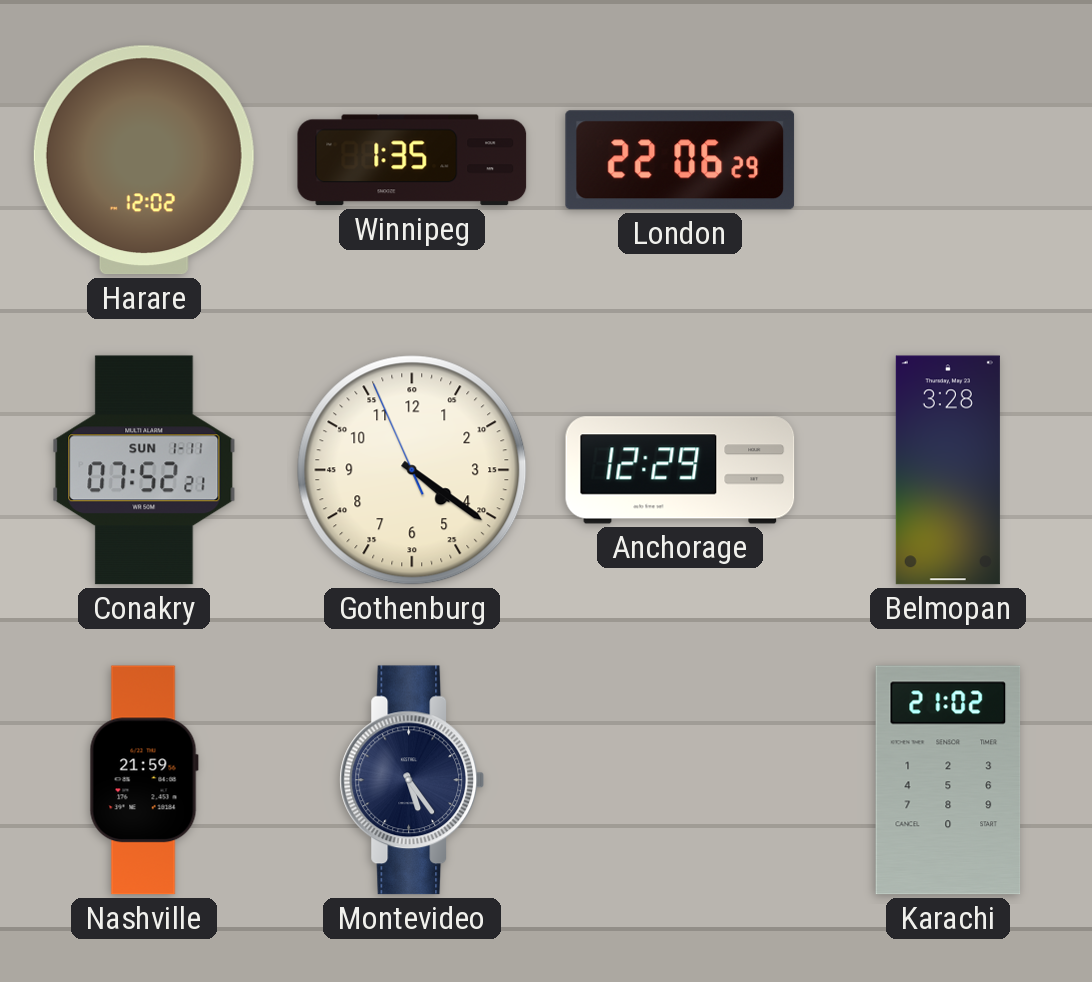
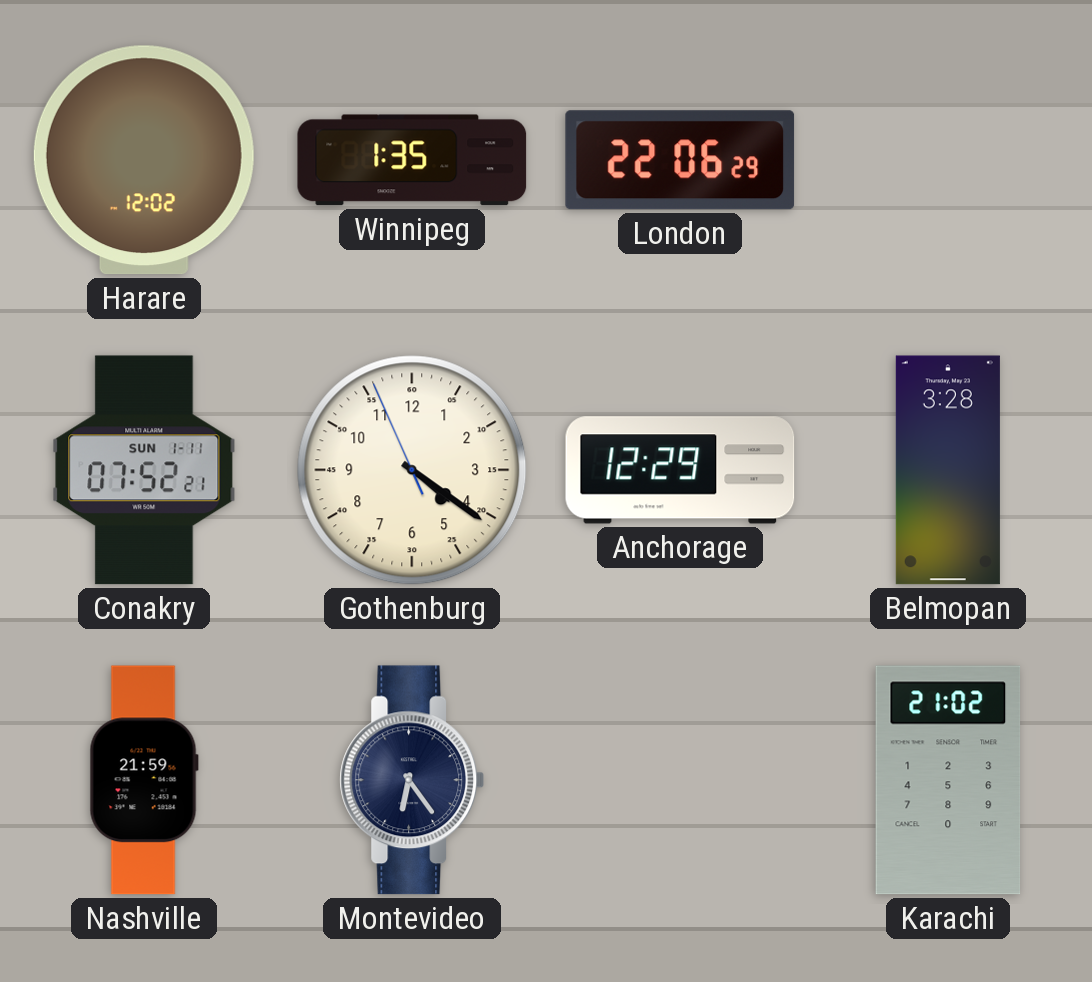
Montevideo: 5:24 -> 6:24
